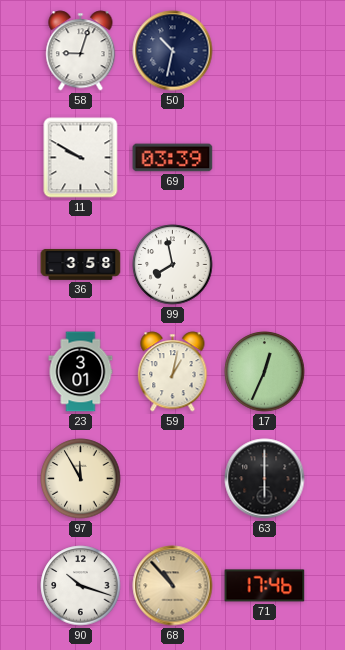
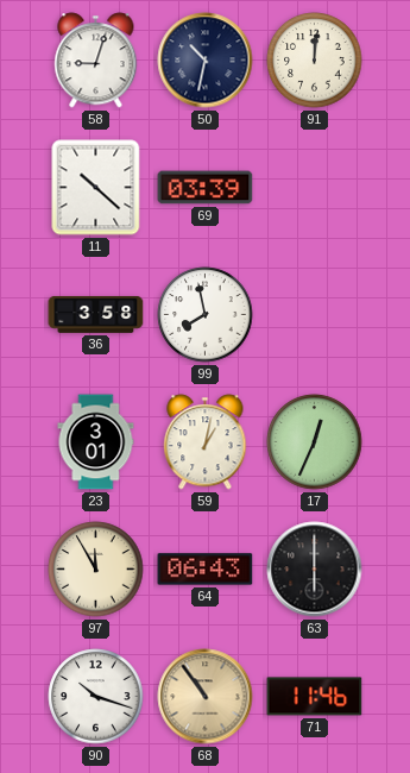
91: none -> 12:01
11: 9:50 -> 10:22
64: none -> 06:43
68: 10:53 -> 10:54
71: 17:46 -> 11:46
